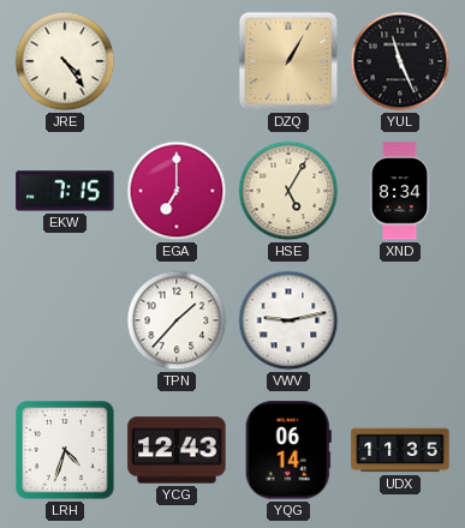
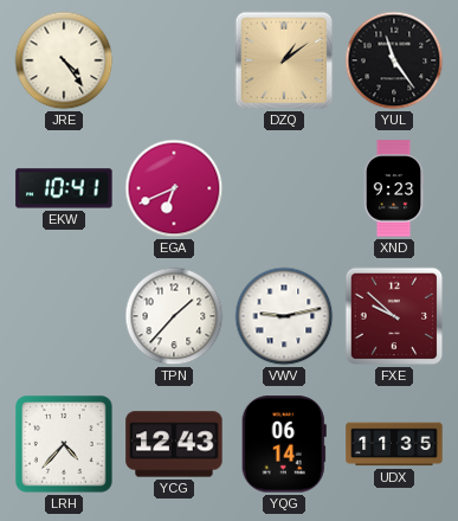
DZQ: 1:05 -> 1:09
YUL: 11:26 -> 11:24
EKW: 7:15 -> 10:41
EGA: 7:00 -> 6:41
HSE: 5:05 -> none
XND: 8:34 -> 9:23
FXE: none -> 9:52
LRH: 4:33 -> 4:37
